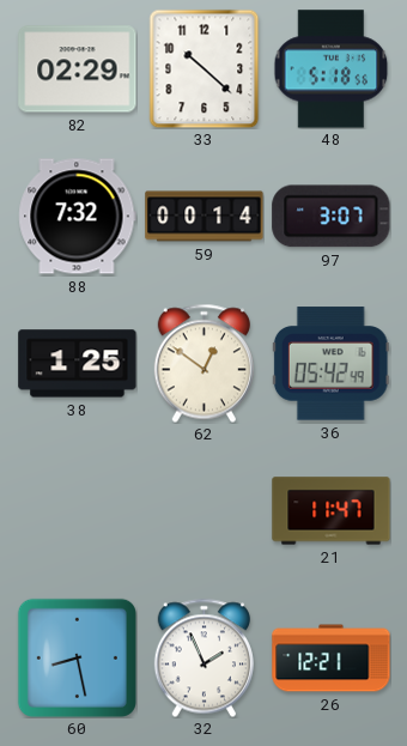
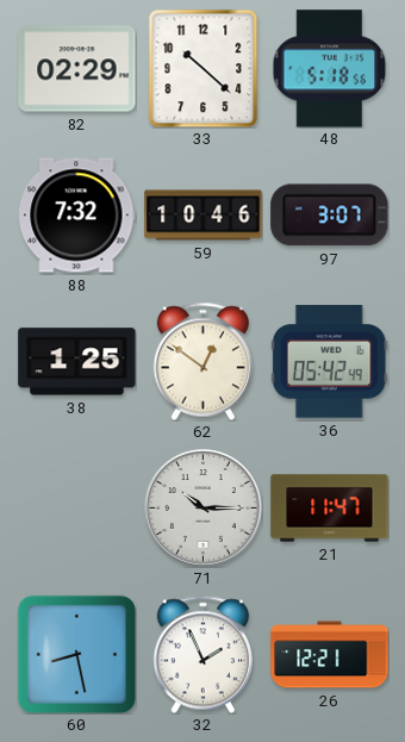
59: 00:14 -> 10:46
71: none -> 10:15
